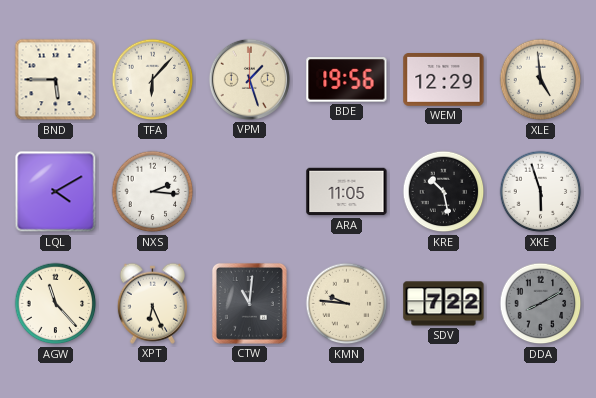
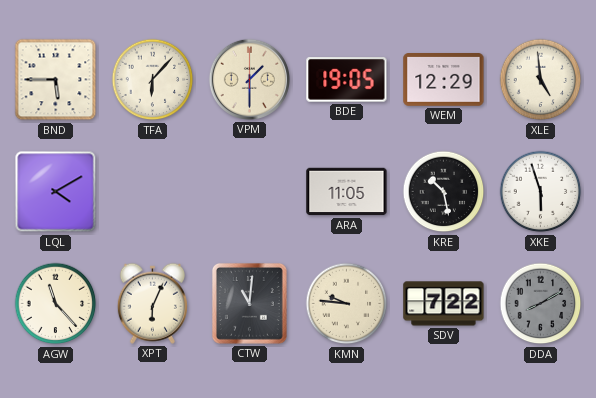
VPM: 1:27 -> 1:30
BDE: 19:56 -> 19:05
NXS: 2:16 -> none
XPT: 6:26 -> 6:04
